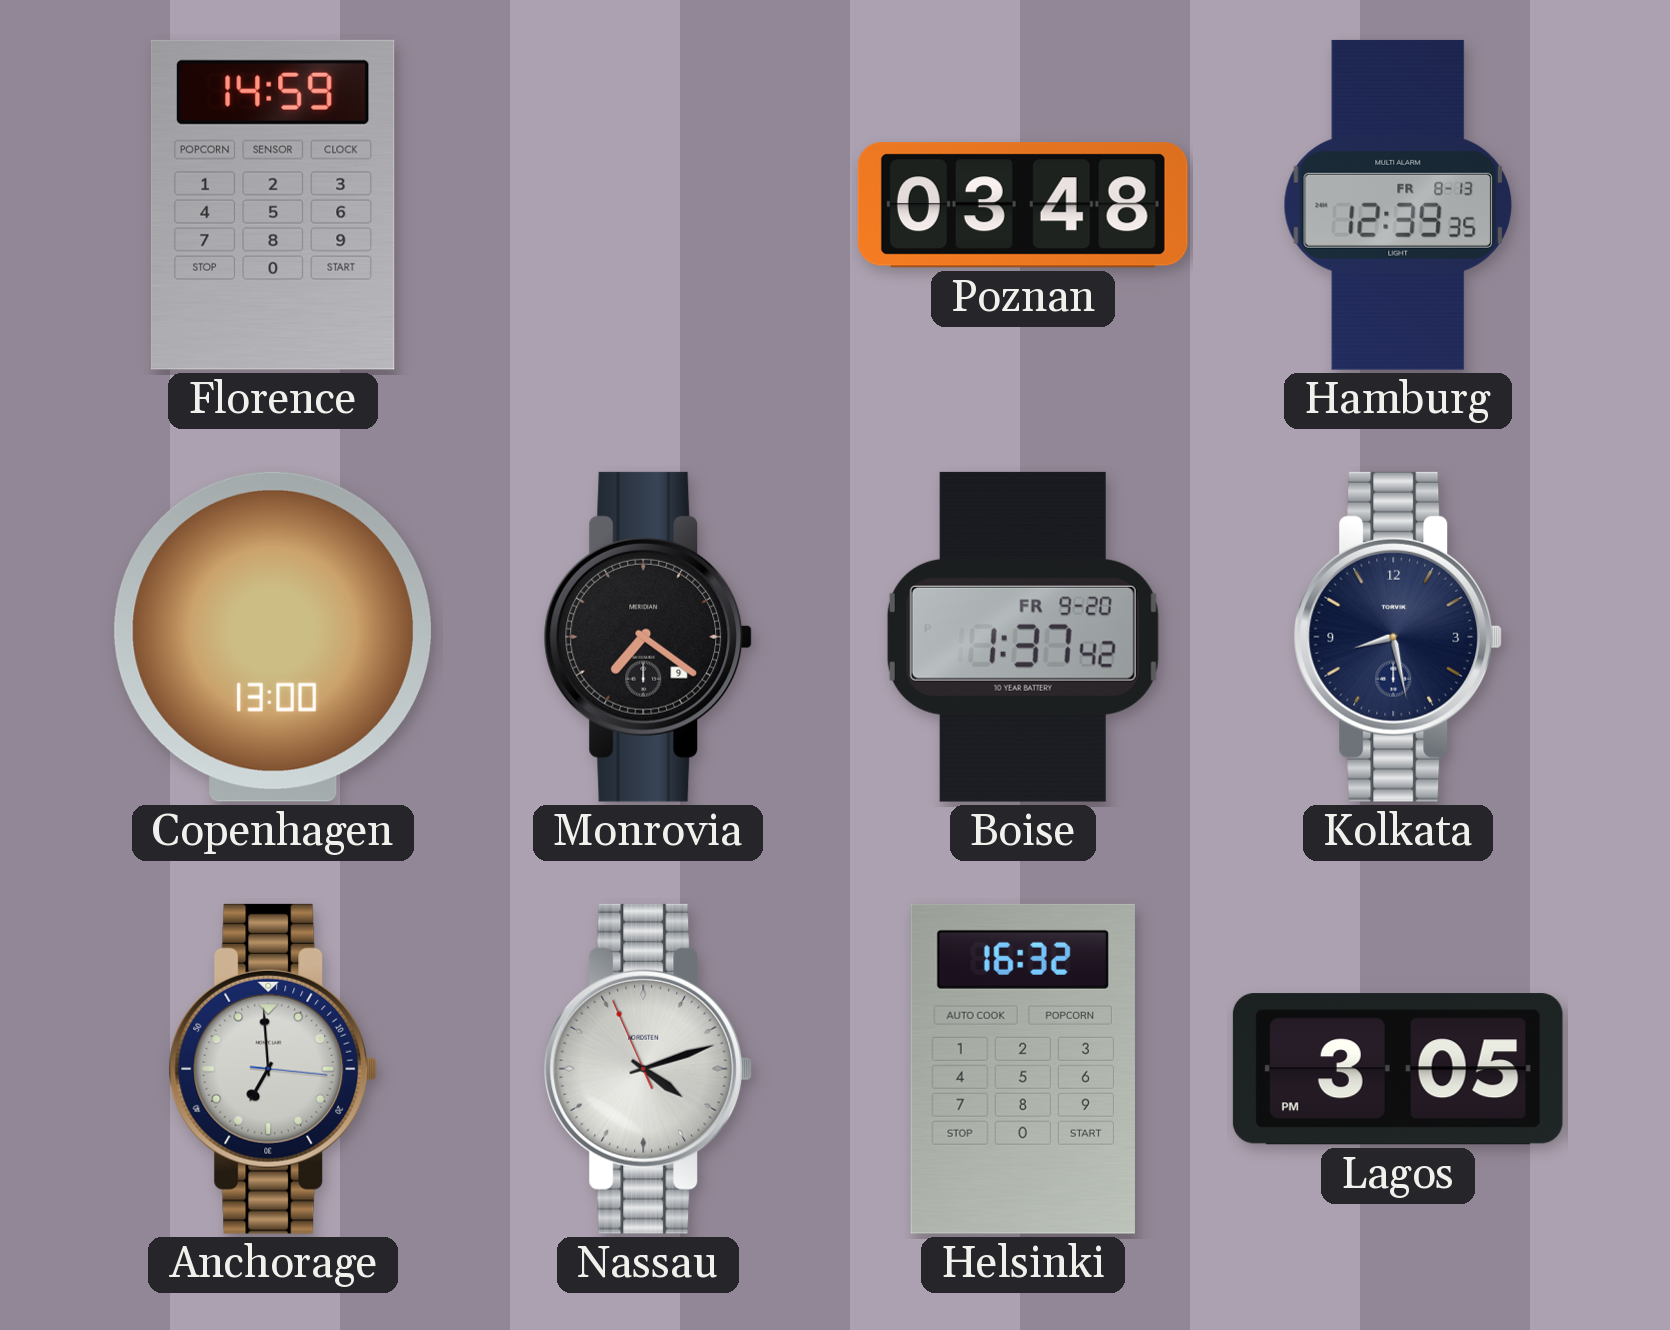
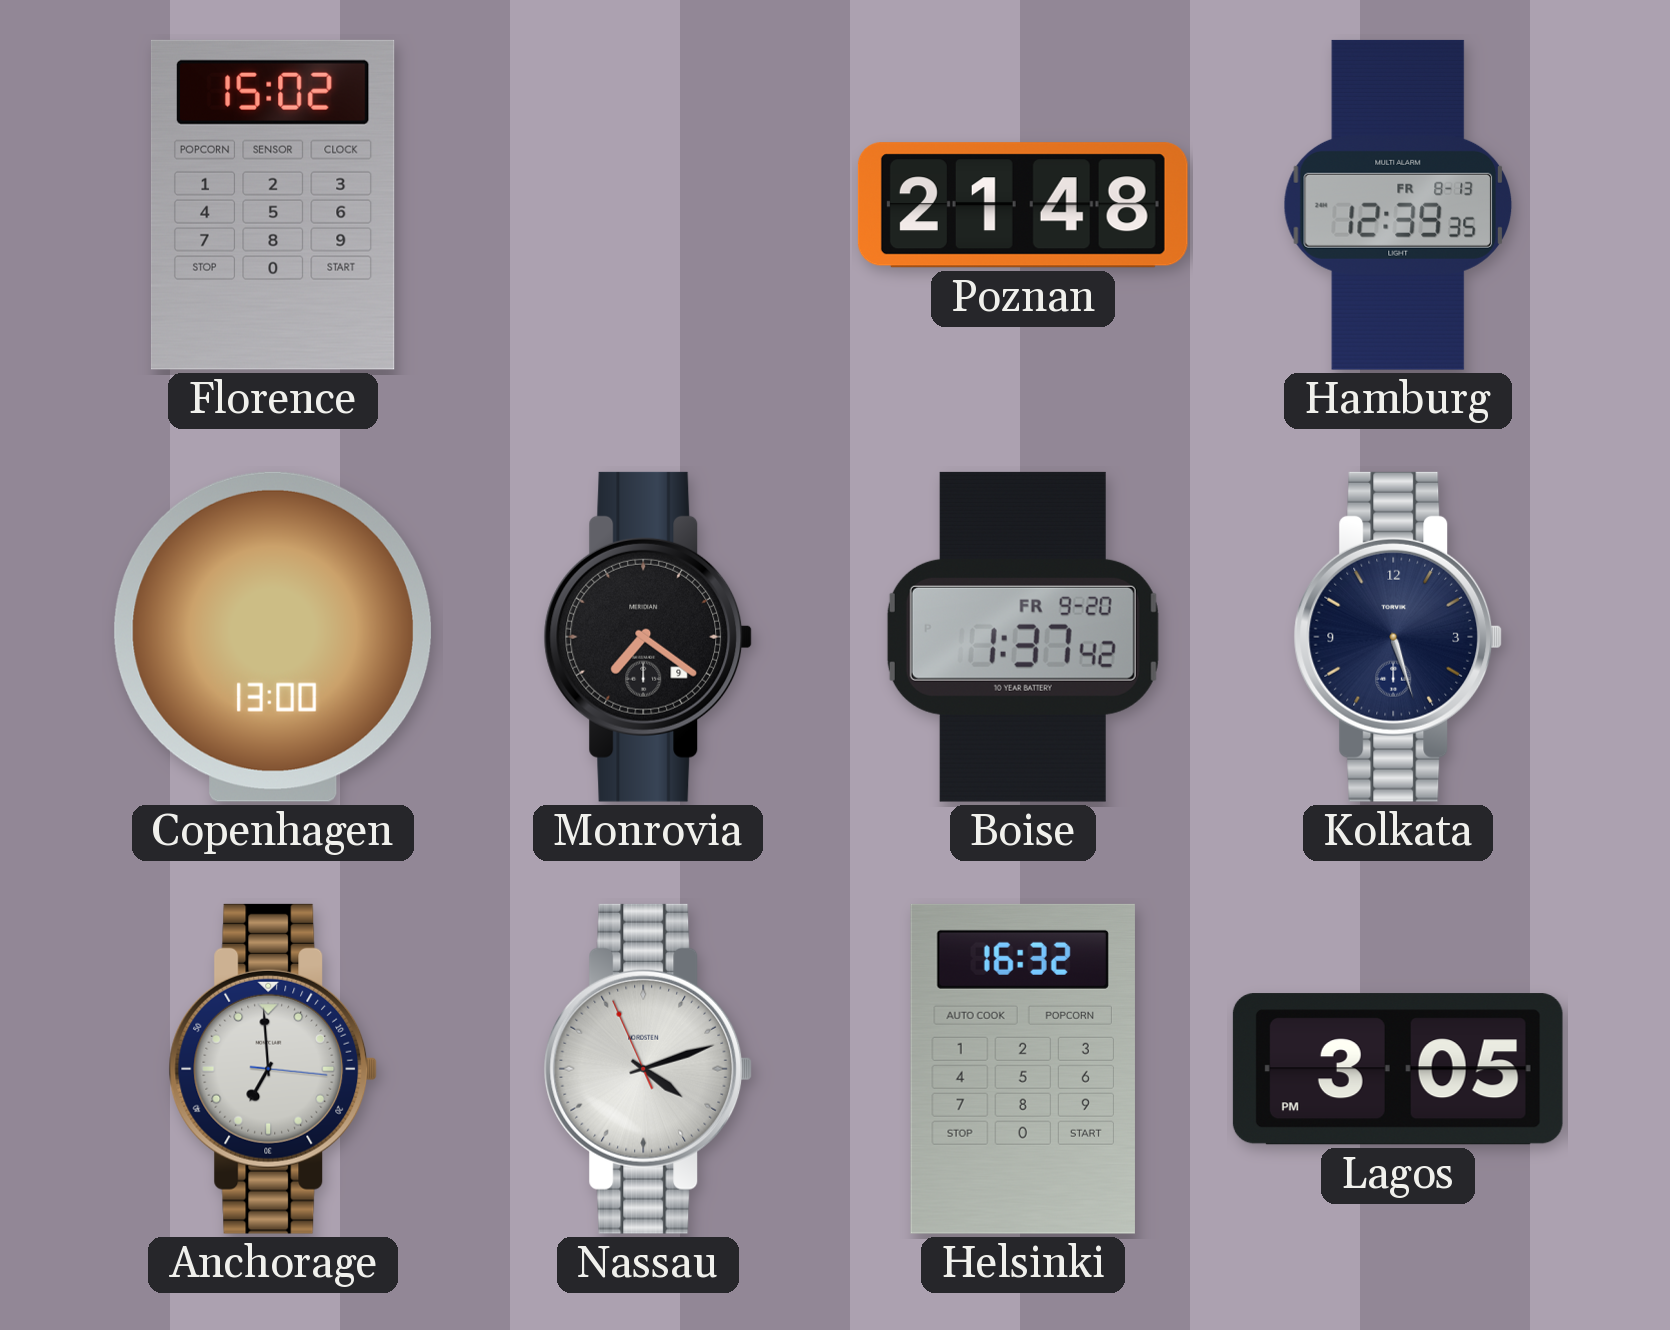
Florence: 14:59 -> 15:02
Poznan: 03:48 -> 21:48
Kolkata: 8:28 -> 5:27
